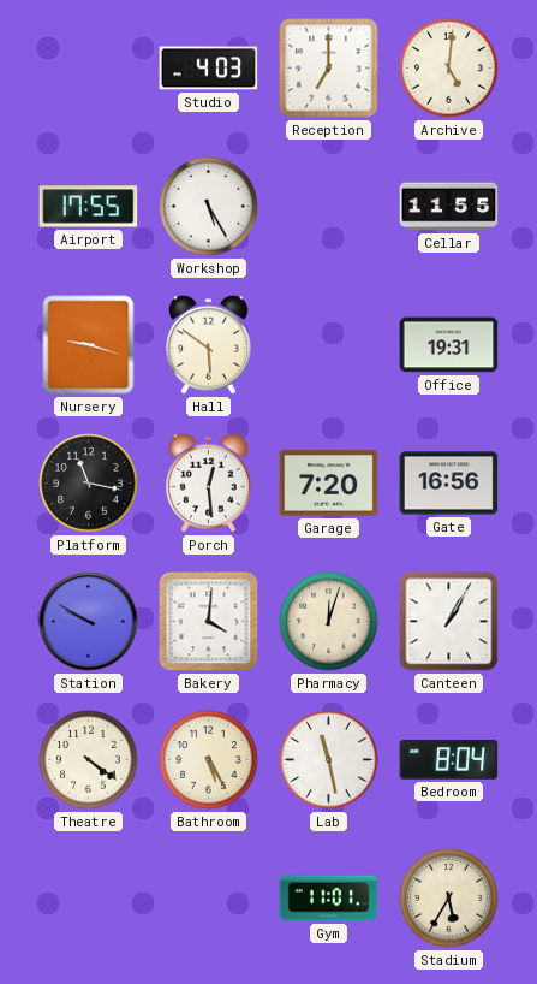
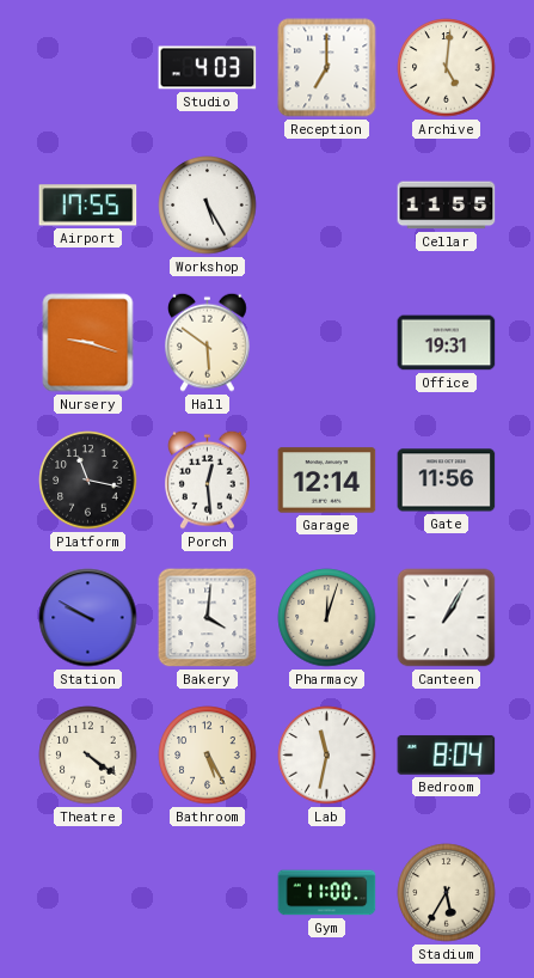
Garage: 7:20 -> 12:14
Gate: 16:56 -> 11:56
Lab: 11:28 -> 11:32
Gym: 11:01 -> 11:00
